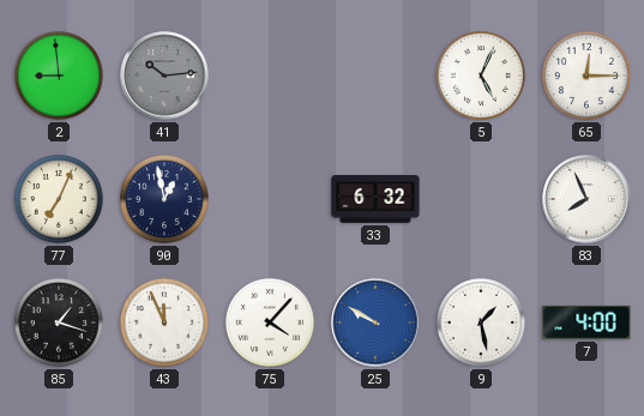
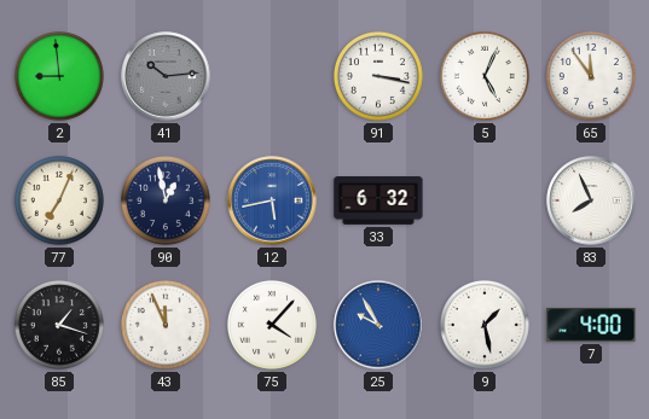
91: none -> 3:17
65: 12:15 -> 11:54
12: none -> 5:43
25: 9:50 -> 9:55
